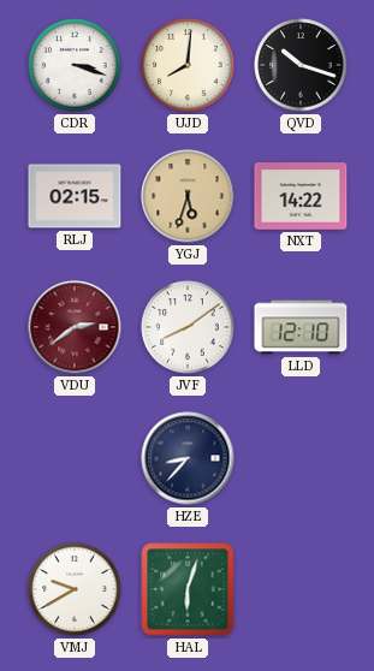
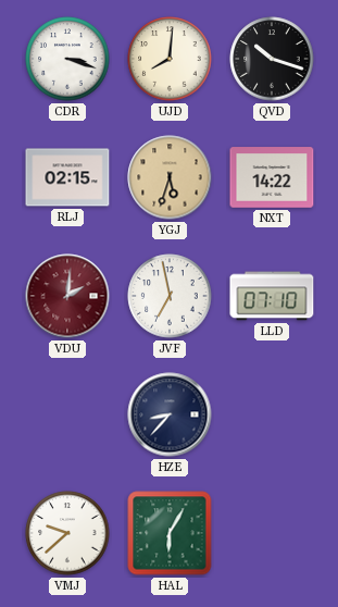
VDU: 2:39 -> 2:01
JVF: 8:09 -> 6:58
LLD: 12:10 -> 07:10
VMJ: 9:40 -> 9:38
HAL: 6:03 -> 6:05
